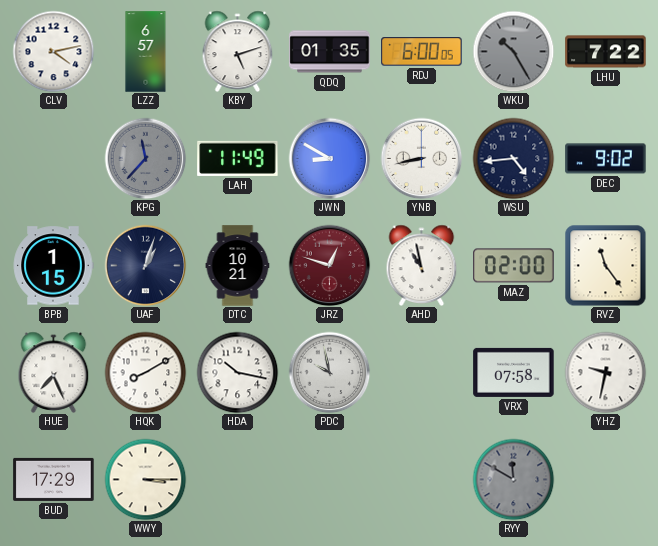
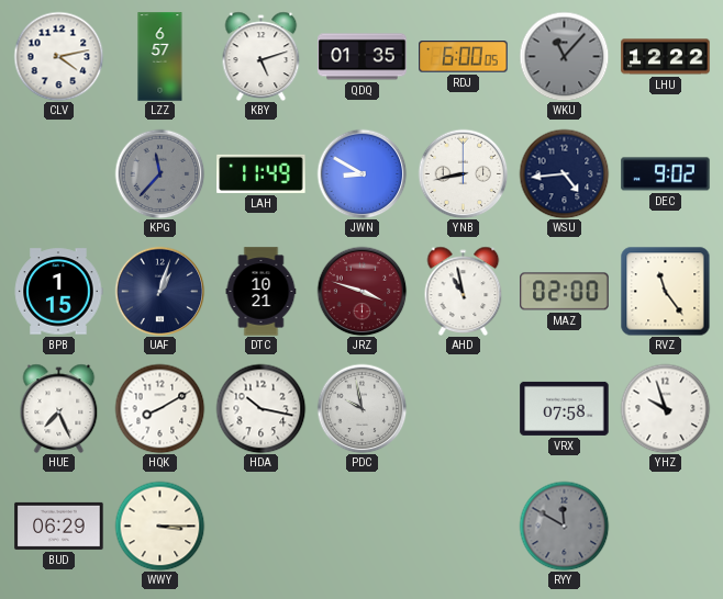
WKU: 10:25 -> 11:07
LHU: 7:22 -> 12:22
JRZ: 12:48 -> 3:48
YHZ: 9:32 -> 9:57
BUD: 17:29 -> 06:29
